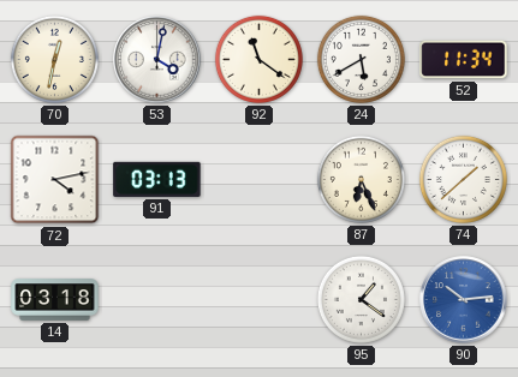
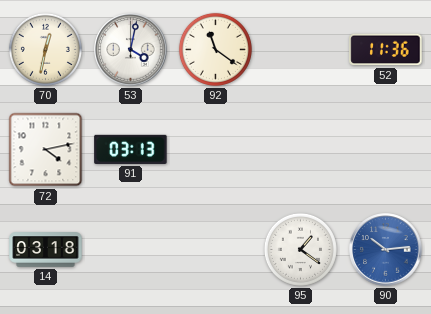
24: 5:40 -> none
52: 11:34 -> 11:36
87: 6:26 -> none
74: 1:38 -> none
